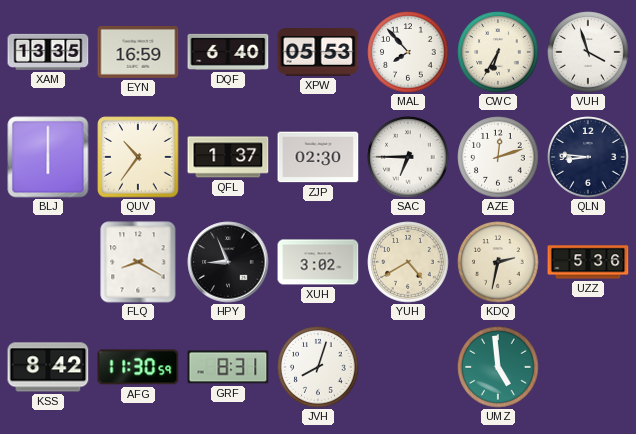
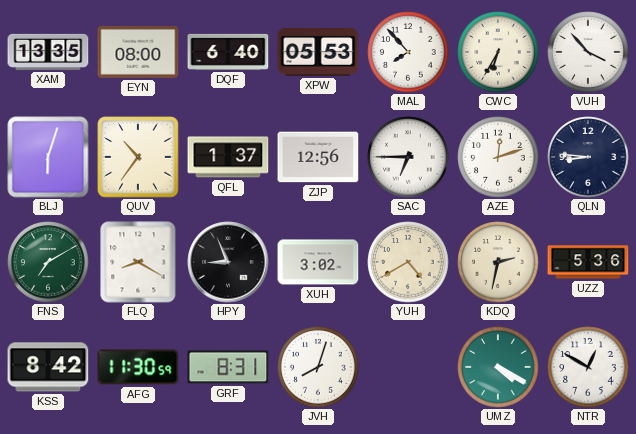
EYN: 16:59 -> 08:00
VUH: 3:57 -> 3:53
BLJ: 6:00 -> 6:03
ZJP: 02:30 -> 12:56
FNS: none -> 7:10
UMZ: 4:59 -> 4:20
NTR: none -> 12:50
